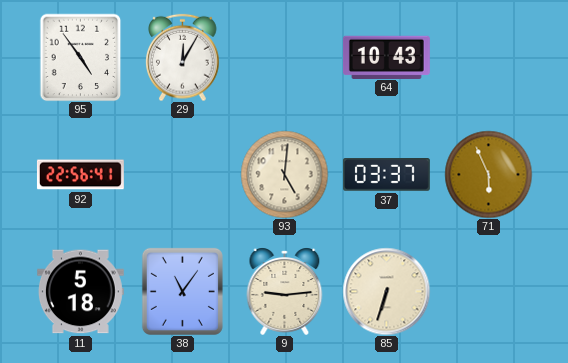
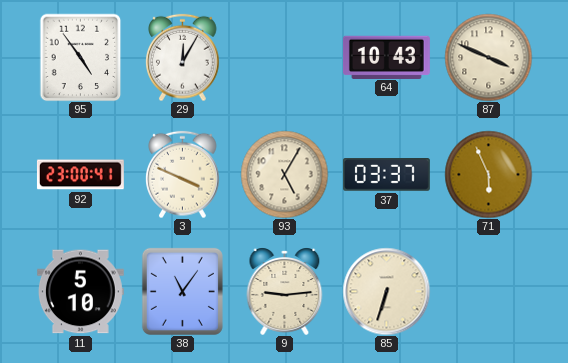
87: none -> 3:49
92: 22:56 -> 23:00
3: none -> 3:49
93: 5:01 -> 5:05
11: 5:18 -> 5:10
